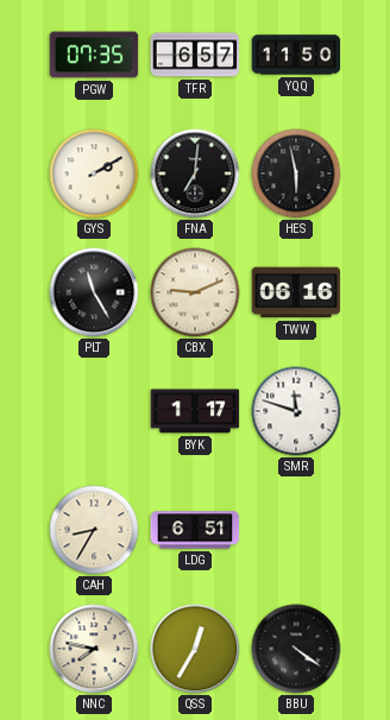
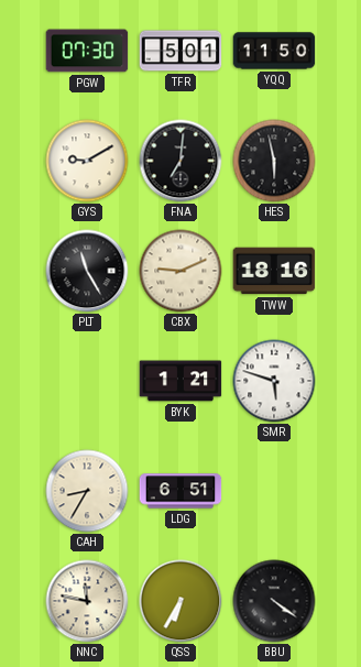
PGW: 07:35 -> 07:30
TFR: 6:57 -> 5:01
GYS: 2:10 -> 9:10
TWW: 06:16 -> 18:16
BYK: 1:17 -> 1:21
SMR: 11:48 -> 5:48
NNC: 7:47 -> 11:47
QSS: 12:35 -> 6:35
